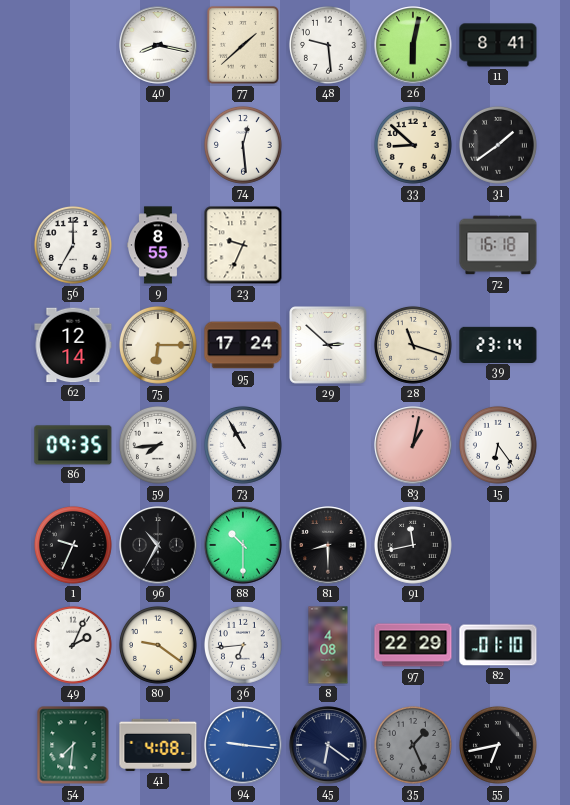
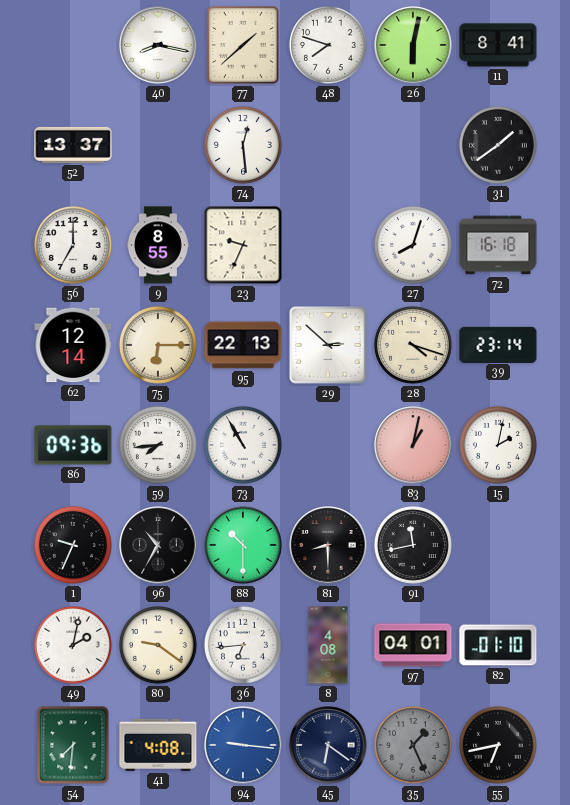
48: 9:29 -> 7:48
52: none -> 13:37
33: 8:52 -> none
27: none -> 8:03
95: 17:24 -> 22:13
28: 11:18 -> 4:18
86: 09:35 -> 09:36
15: 6:24 -> 2:02
49: 2:04 -> 2:02
97: 22:29 -> 04:01
